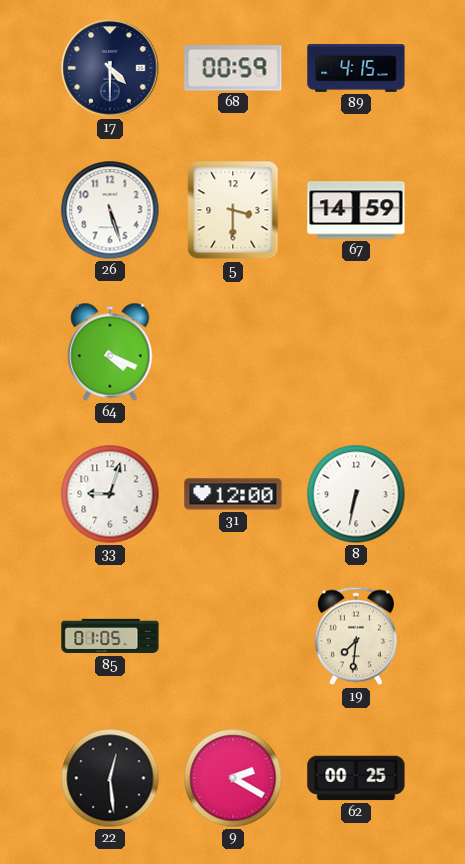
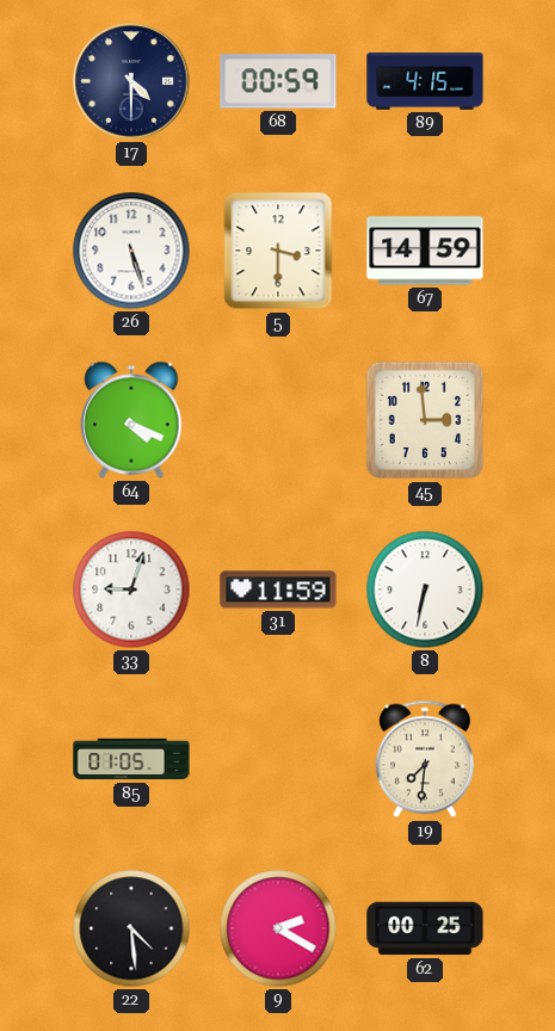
45: none -> 2:59
31: 12:00 -> 11:59
22: 12:29 -> 4:29
